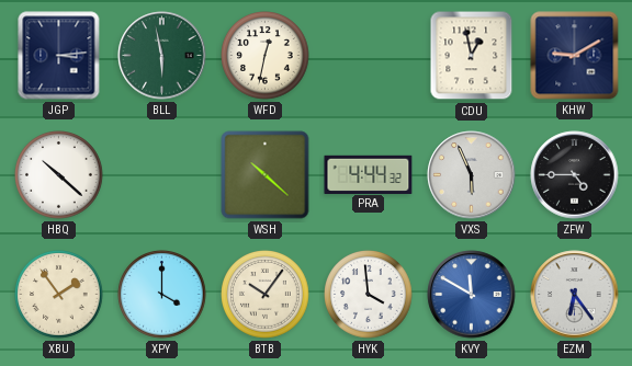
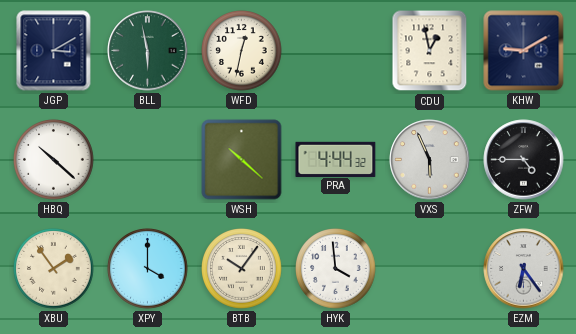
JGP: 3:14 -> 3:10
KVY: 11:50 -> none
